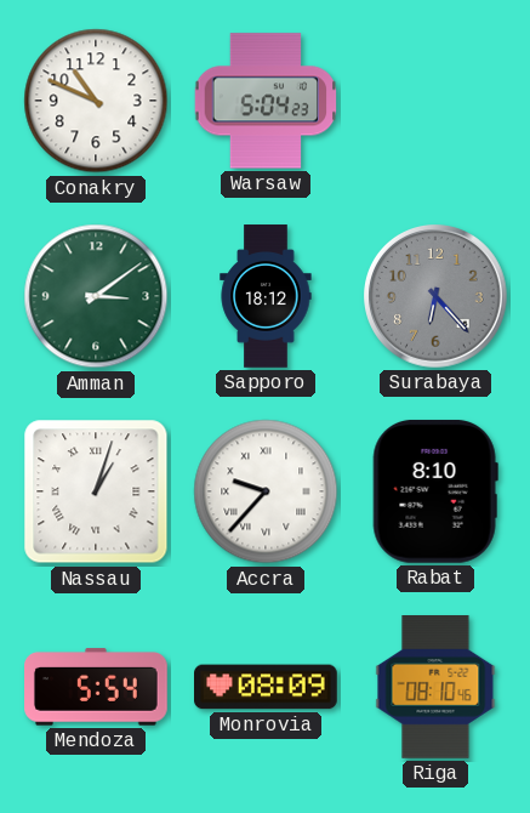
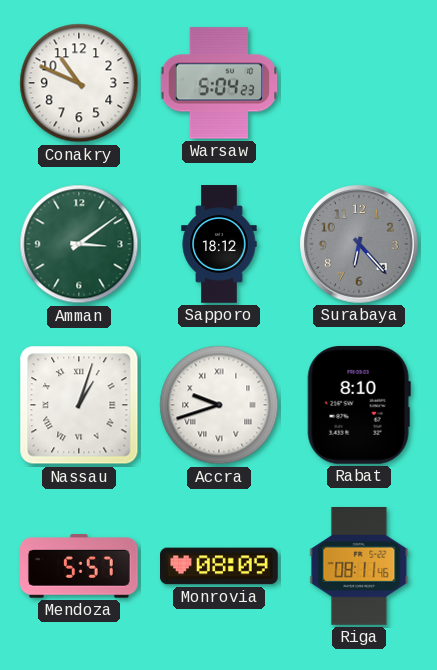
Accra: 9:37 -> 9:42
Mendoza: 5:54 -> 5:57
Riga: 08:10 -> 08:11
